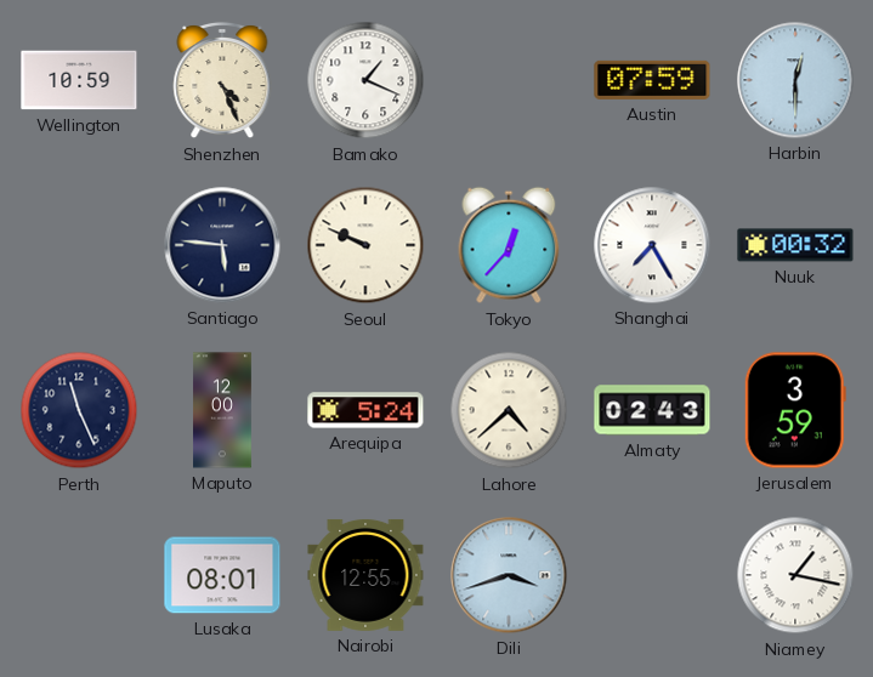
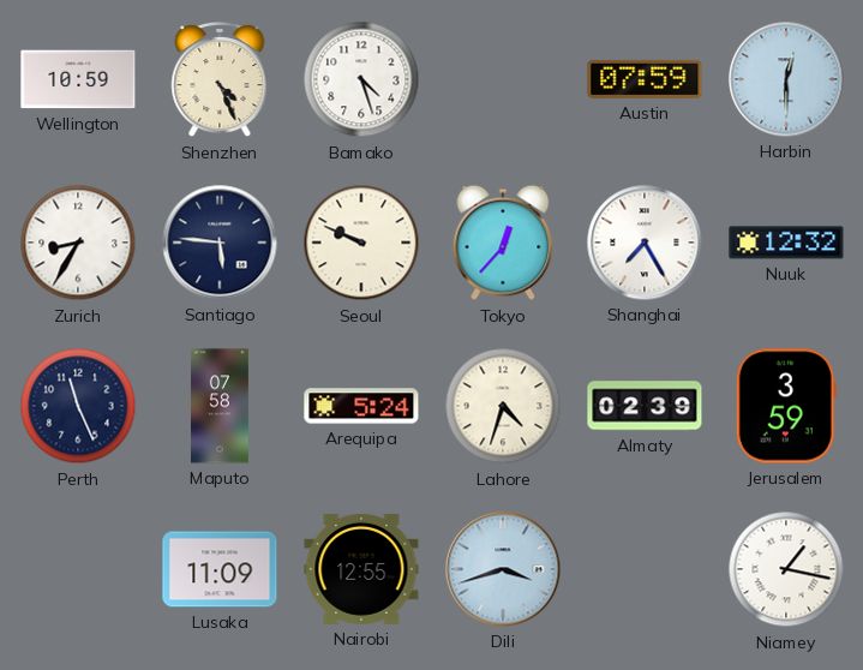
Bamako: 1:19 -> 4:27
Zurich: none -> 8:35
Nuuk: 00:32 -> 12:32
Maputo: 12:00 -> 07:58
Lahore: 4:38 -> 4:33
Almaty: 02:43 -> 02:39
Lusaka: 08:01 -> 11:09
